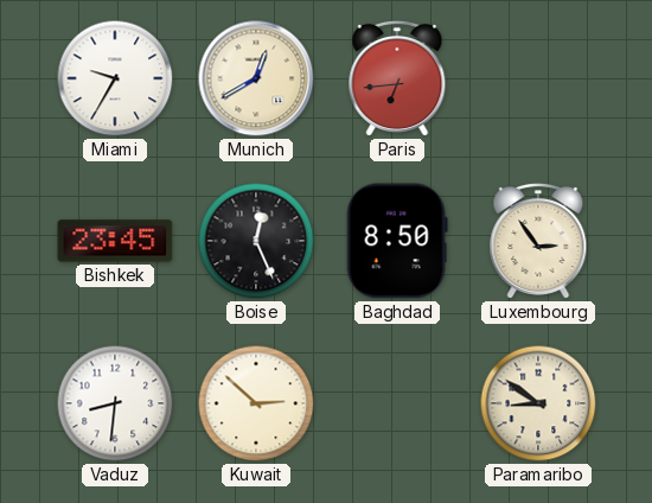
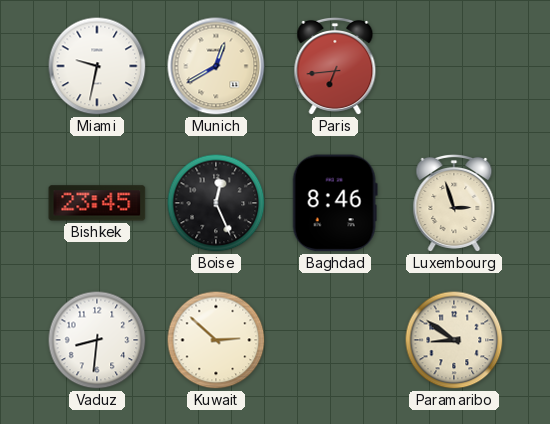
Miami: 9:35 -> 9:32
Baghdad: 8:50 -> 8:46
Luxembourg: 2:54 -> 2:57
